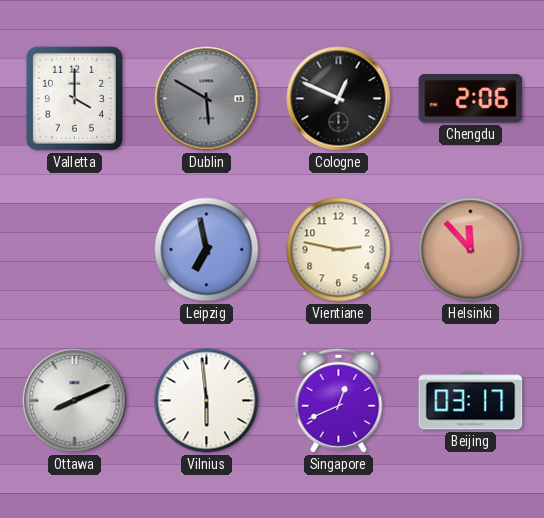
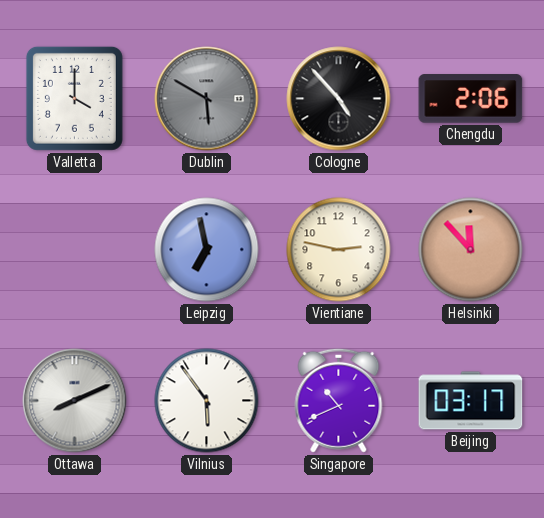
Cologne: 12:49 -> 4:53
Vilnius: 5:59 -> 5:54
Singapore: 12:41 -> 10:41
